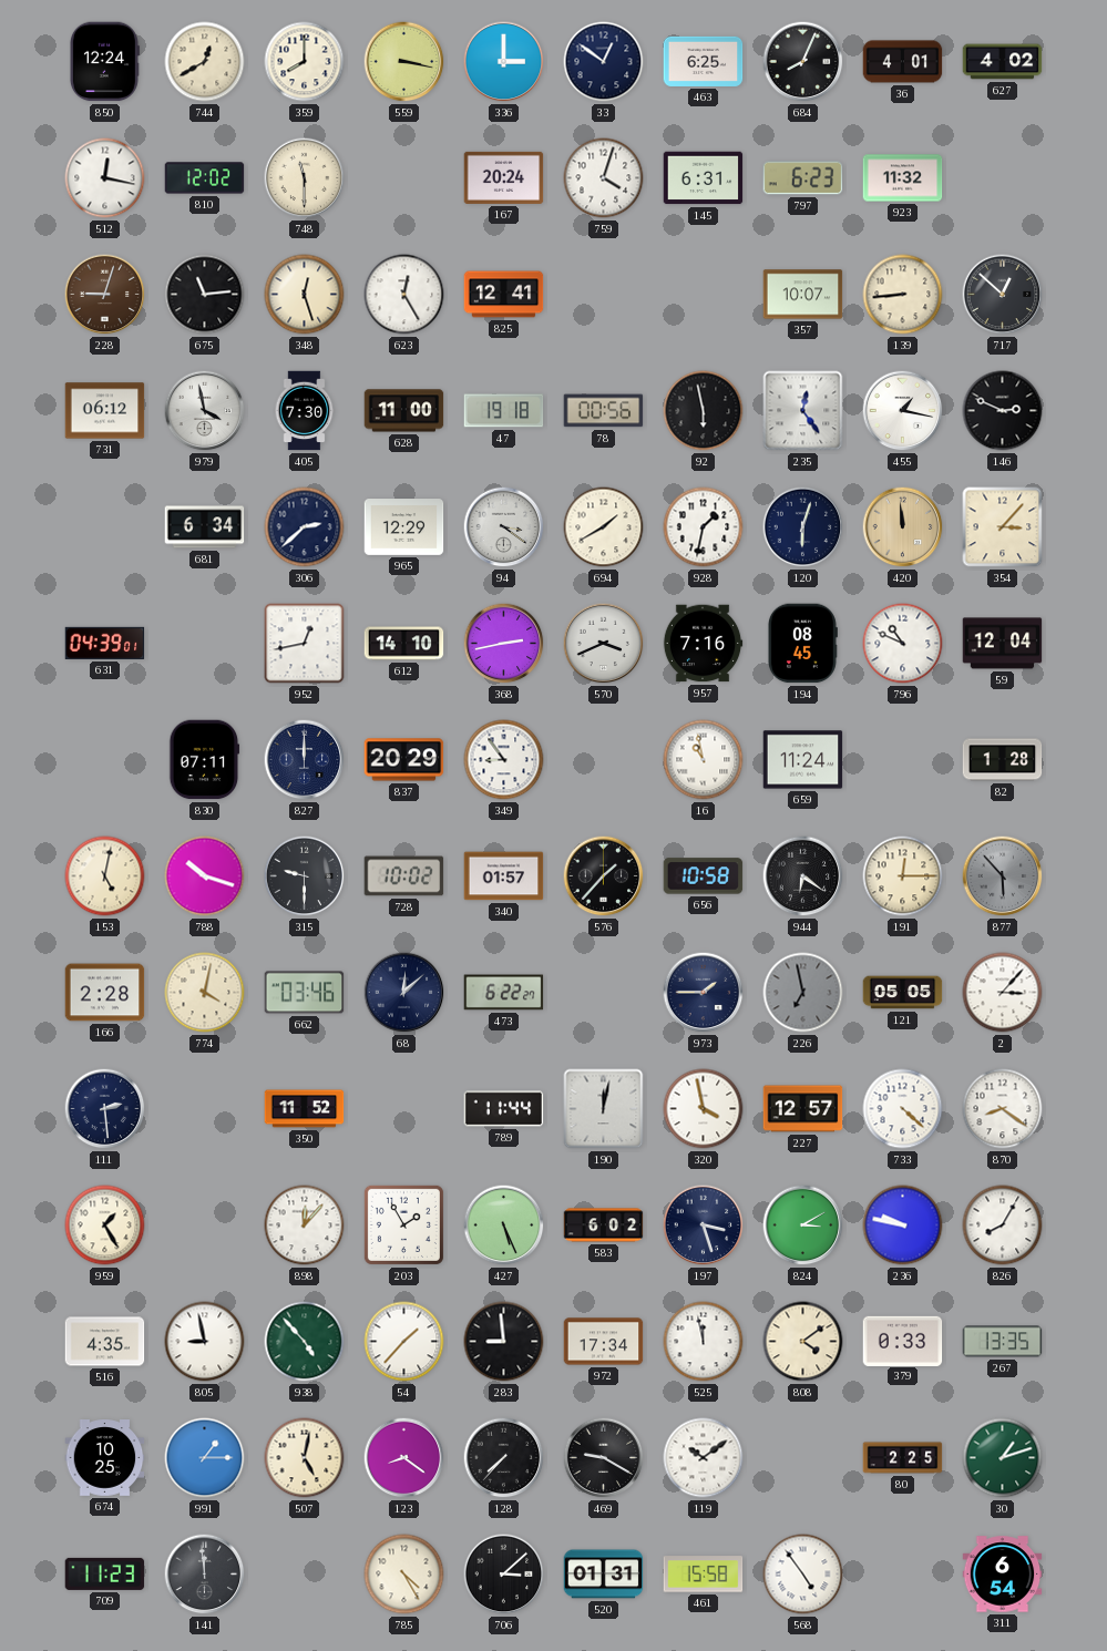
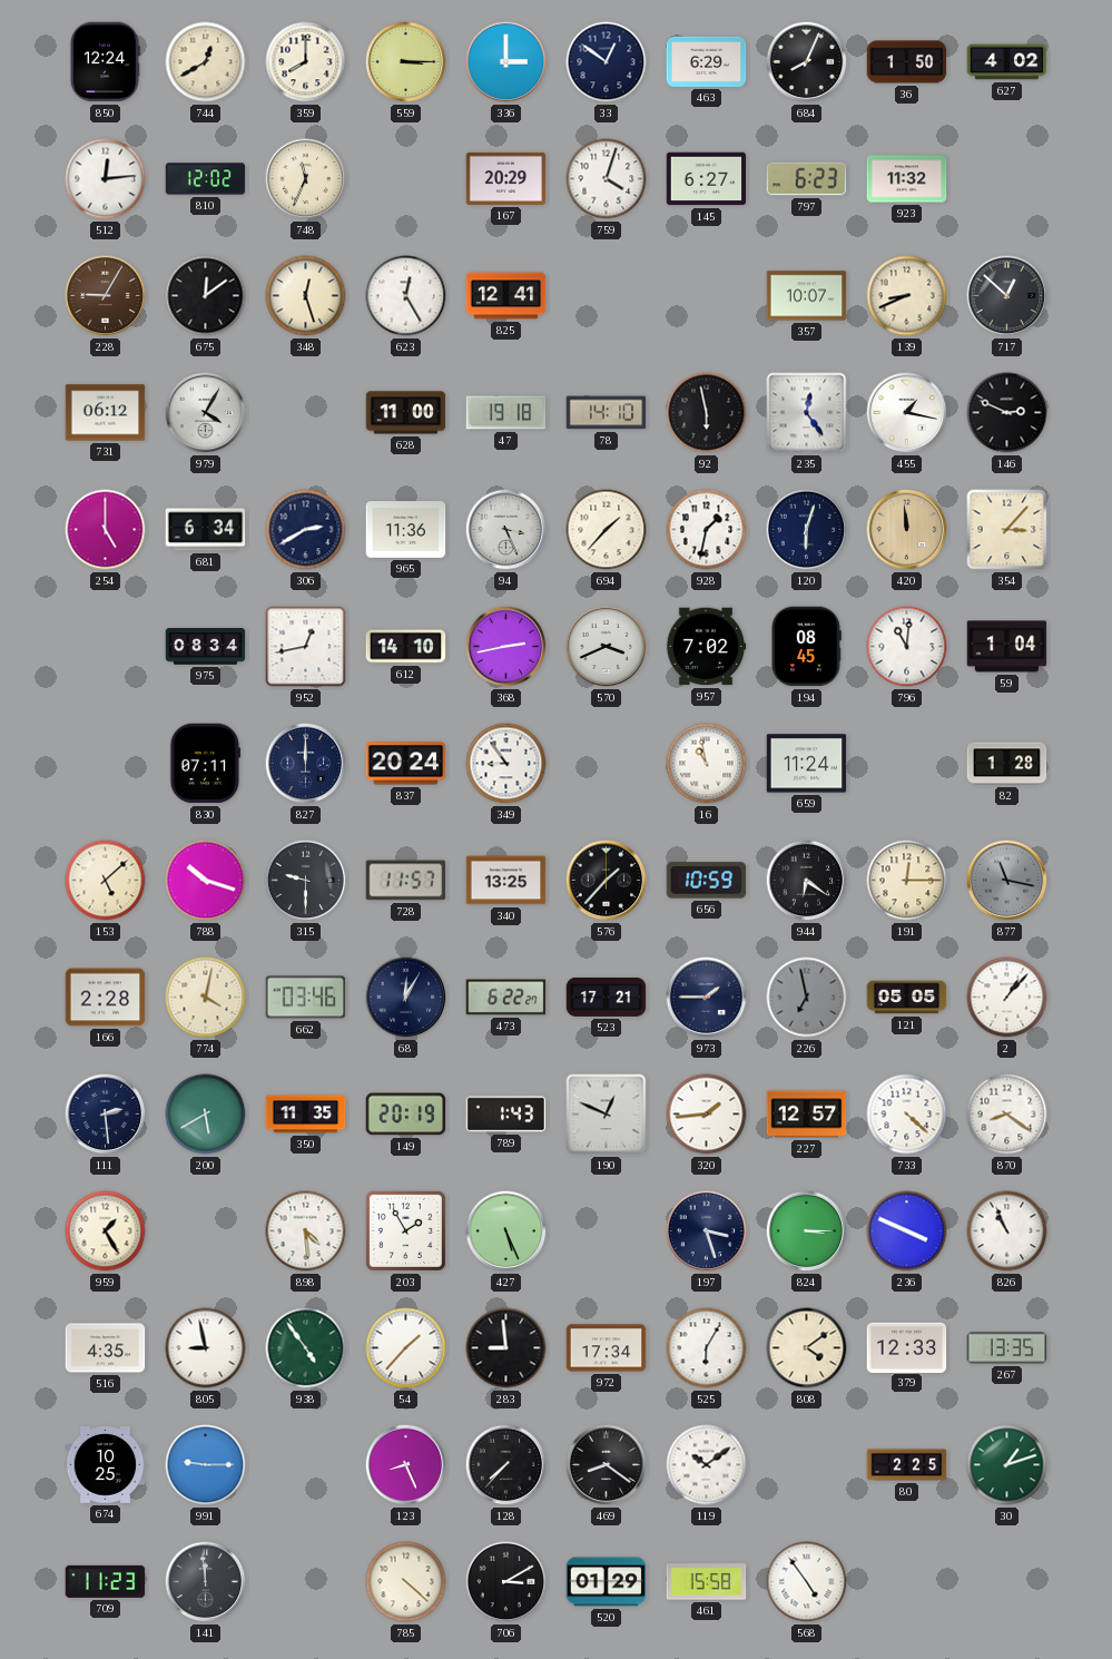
559: 3:17 -> 3:15
463: 6:25 -> 6:29
36: 4:01 -> 1:50
512: 12:17 -> 12:14
748: 11:30 -> 11:34
167: 20:24 -> 20:29
145: 6:31 -> 6:27
228: 9:03 -> 9:05
675: 11:14 -> 12:09
139: 8:44 -> 8:41
979: 3:58 -> 4:05
405: 7:30 -> none
78: 00:56 -> 14:10
254: none -> 5:00
306: 2:38 -> 2:40
965: 12:29 -> 11:36
94: 3:21 -> 3:26
694: 1:40 -> 1:37
631: 04:39 -> none
975: none -> 08:34
957: 7:16 -> 7:02
796: 10:49 -> 11:01
59: 12:04 -> 1:04
837: 20:29 -> 20:24
153: 5:02 -> 5:08
728: 10:02 -> 11:57
340: 01:57 -> 13:25
656: 10:58 -> 10:59
877: 5:53 -> 11:17
68: 12:08 -> 12:05
523: none -> 17:21
2: 3:07 -> 1:07
200: none -> 5:40
350: 11:52 -> 11:35
149: none -> 20:19
789: 11:44 -> 1:43
190: 12:02 -> 12:49
320: 3:58 -> 1:44
898: 12:07 -> 4:29
583: 6:02 -> none
824: 3:10 -> 3:15
236: 9:47 -> 3:49
826: 8:05 -> 10:56
938: 4:53 -> 4:54
525: 11:58 -> 6:05
379: 0:33 -> 12:33
991: 1:15 -> 9:15
507: 5:02 -> none
123: 8:21 -> 8:26
469: 9:20 -> 8:21
785: 4:25 -> 4:22
706: 3:08 -> 3:10
520: 01:31 -> 01:29
311: 6:54 -> none
